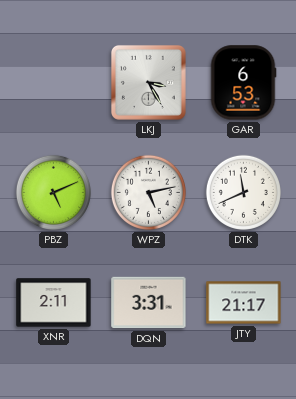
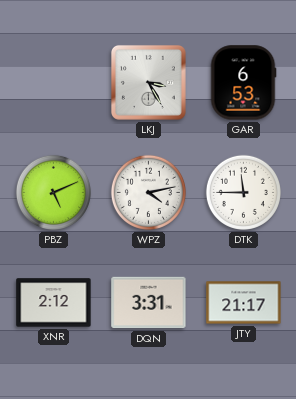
WPZ: 5:13 -> 4:13
DTK: 11:41 -> 11:45
XNR: 2:11 -> 2:12
